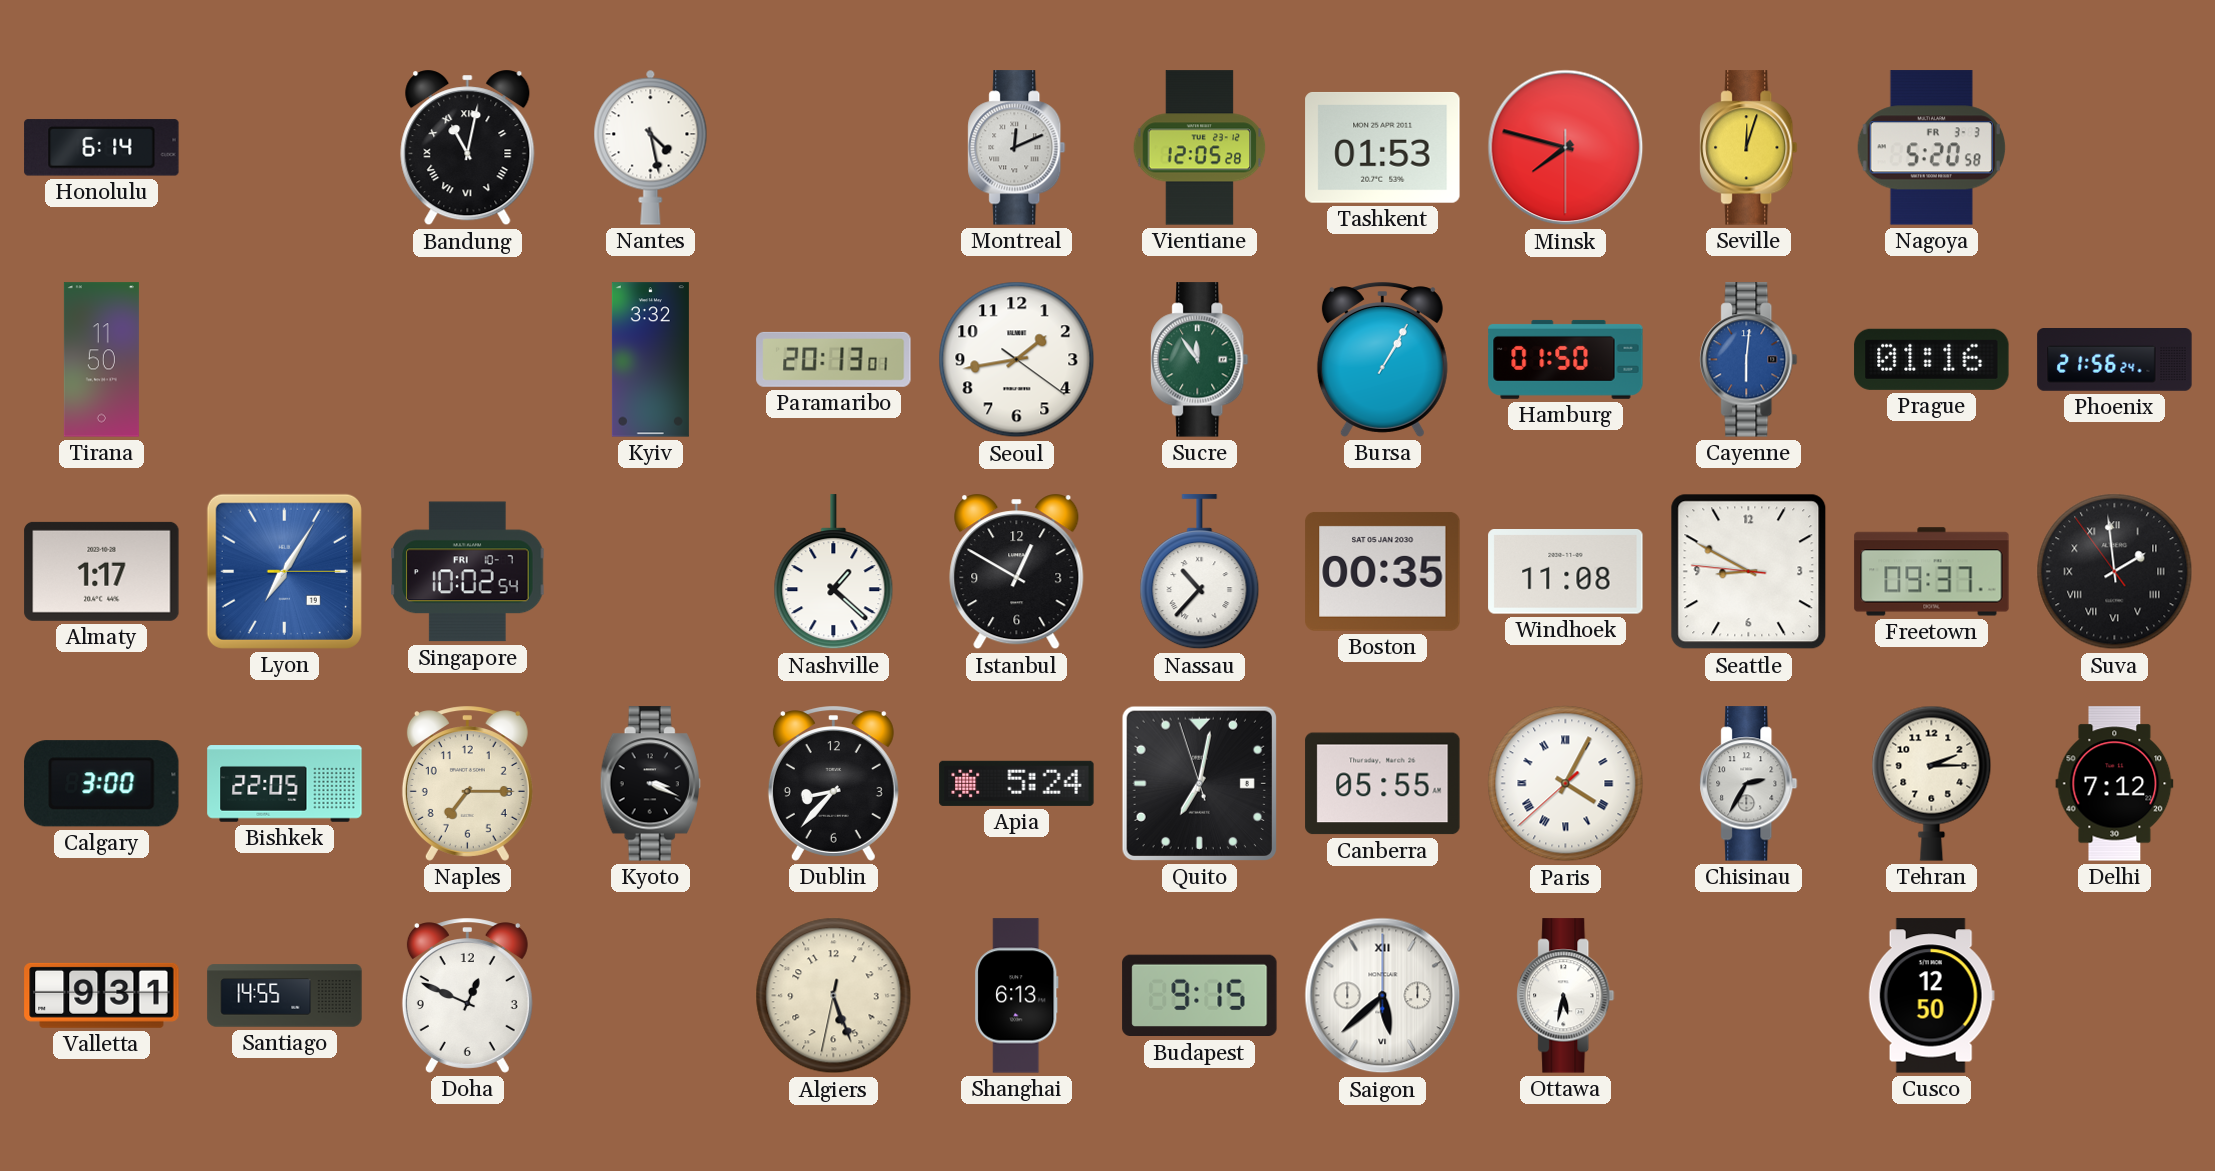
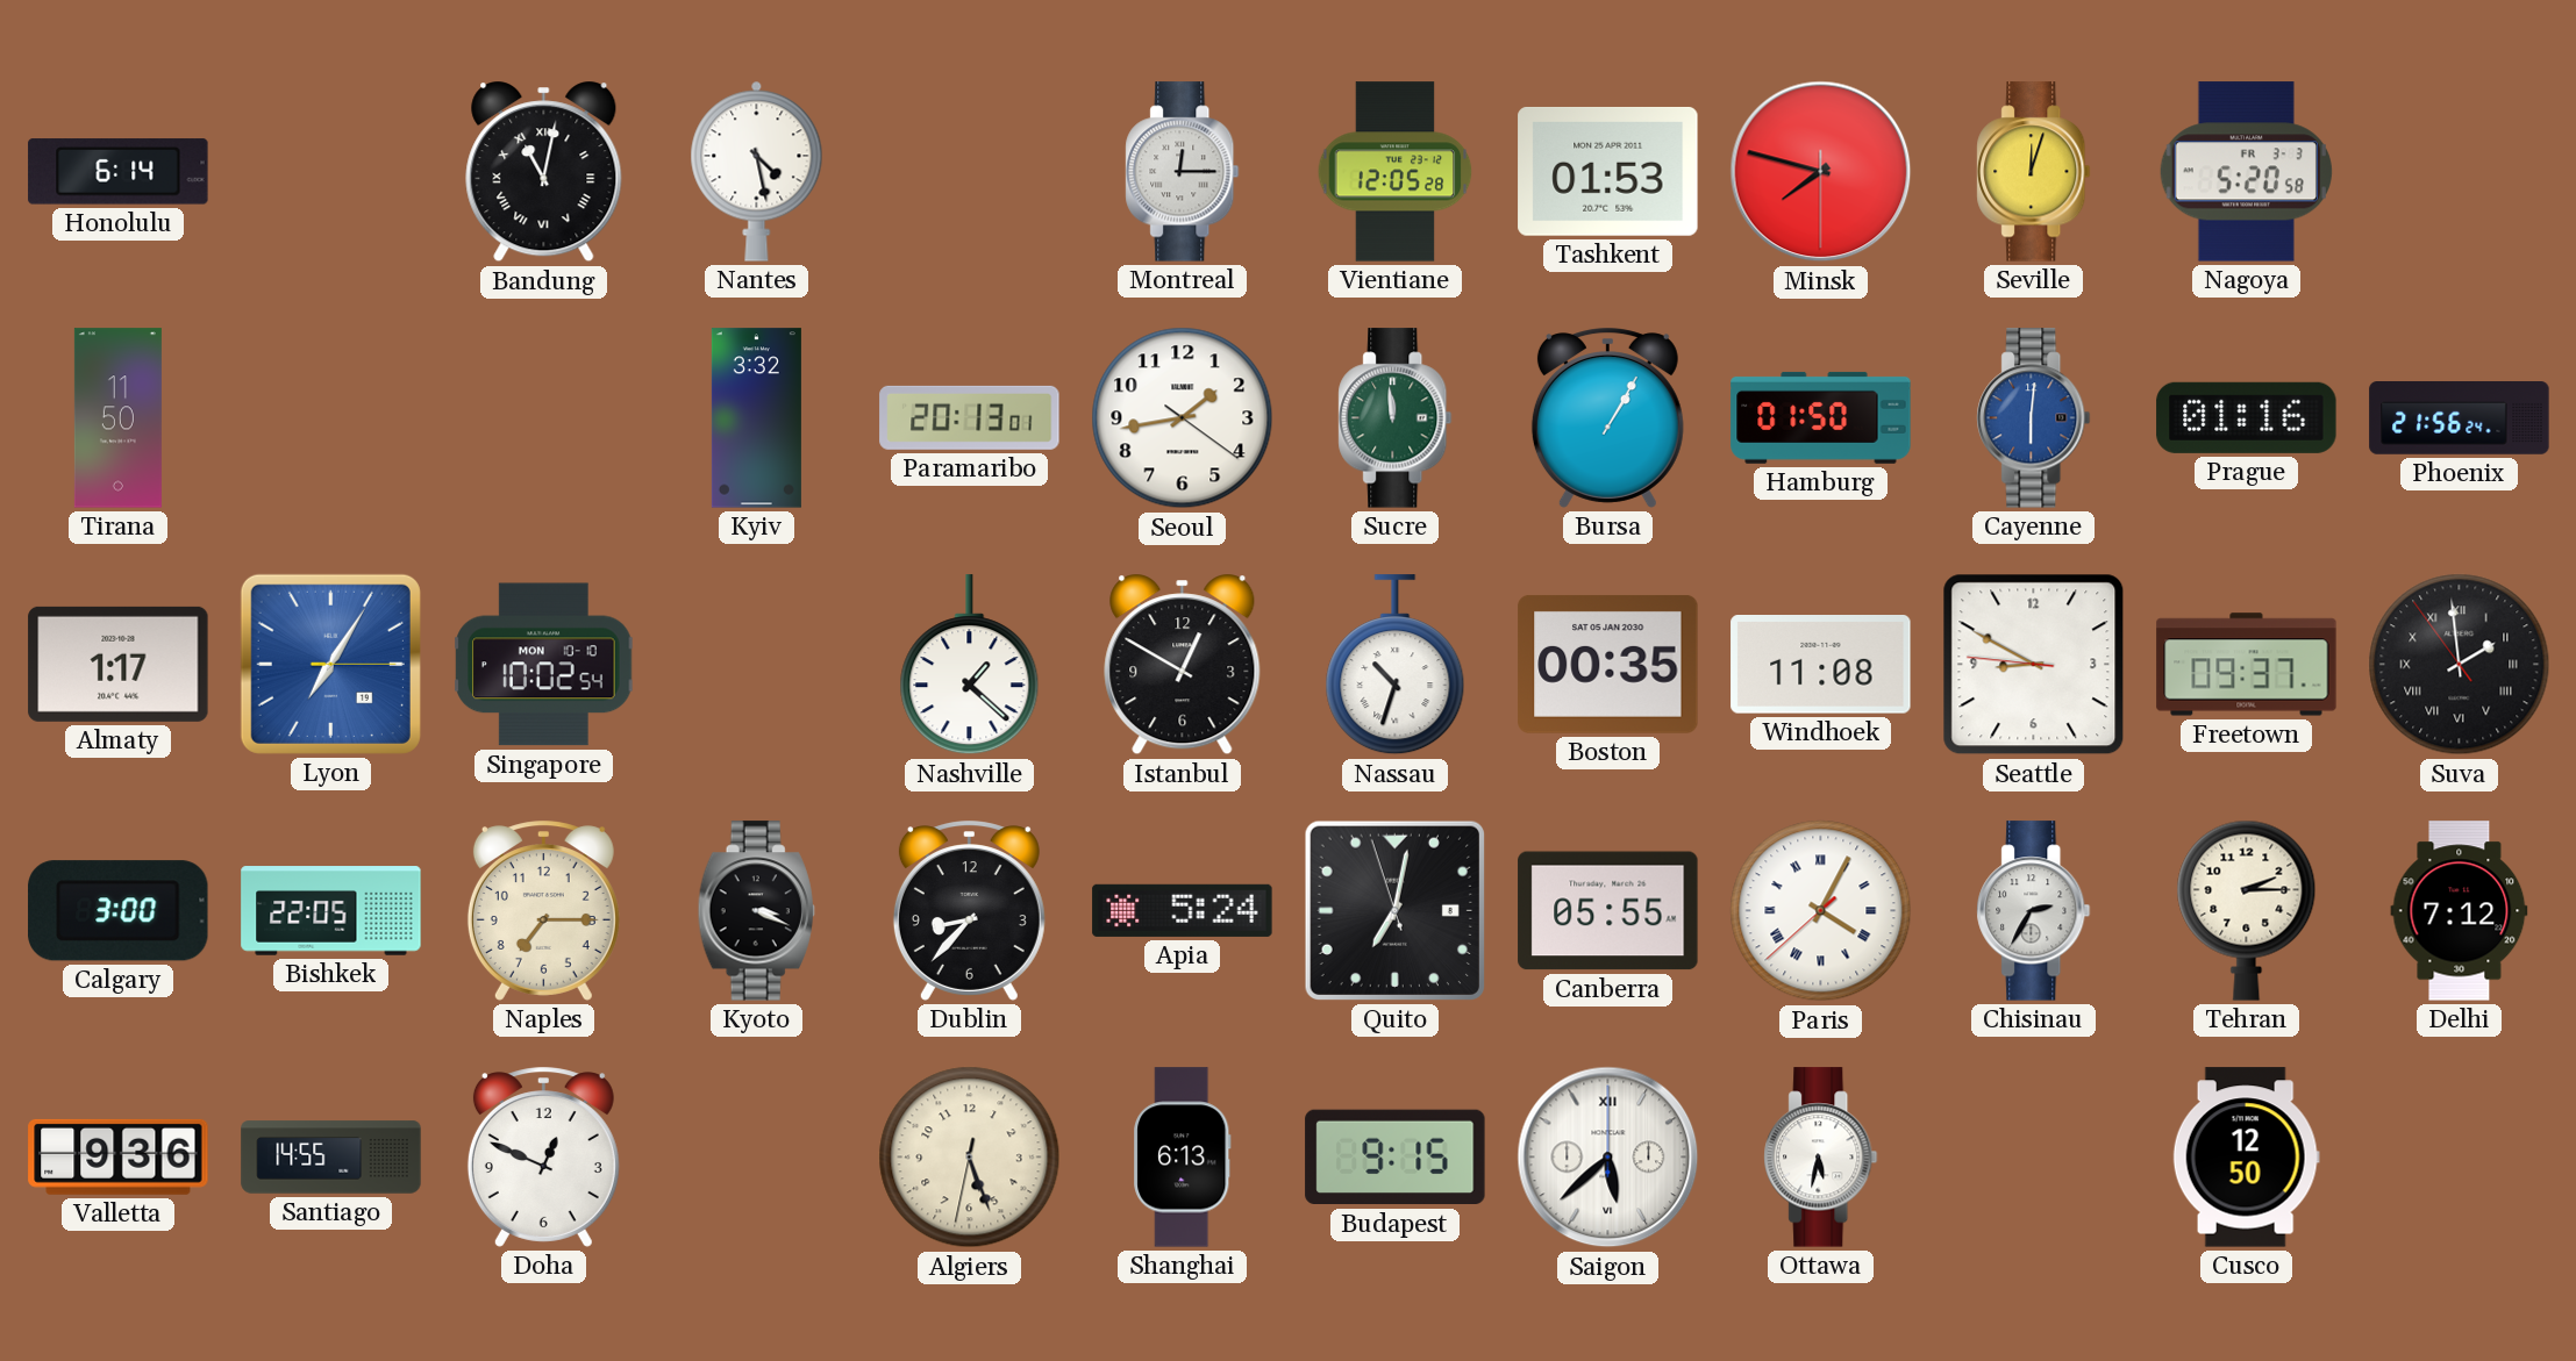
Montreal: 12:11 -> 12:15
Sucre: 11:54 -> 11:59
Singapore date: FRI 10-7 -> MON 10-10
Nassau: 10:37 -> 10:33
Valletta: 9:31 -> 9:36
